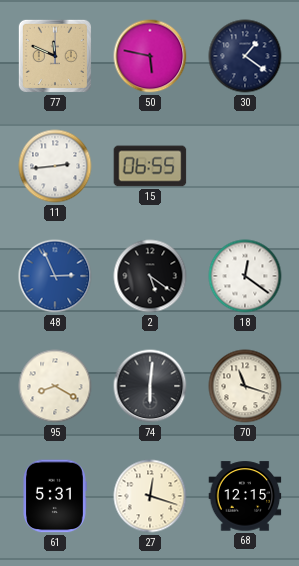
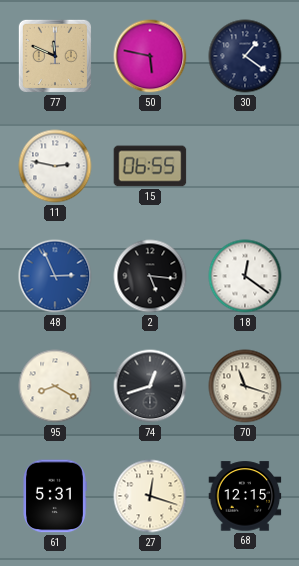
11: 2:44 -> 2:47
2: 5:21 -> 5:16
74: 6:01 -> 12:42
